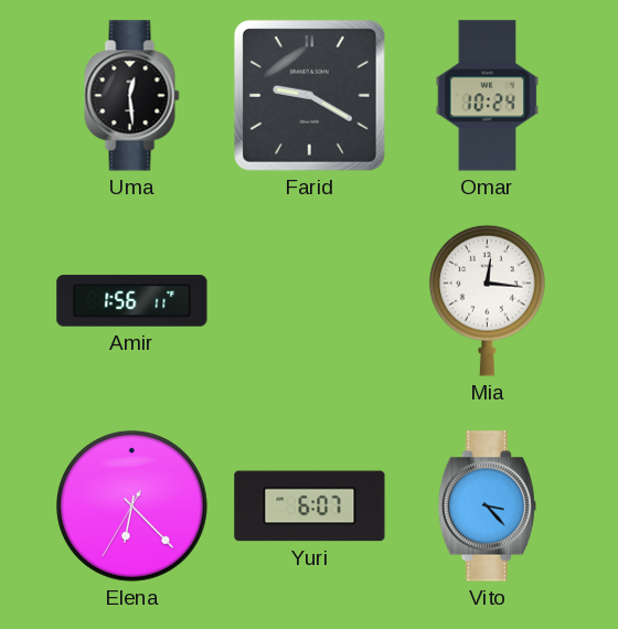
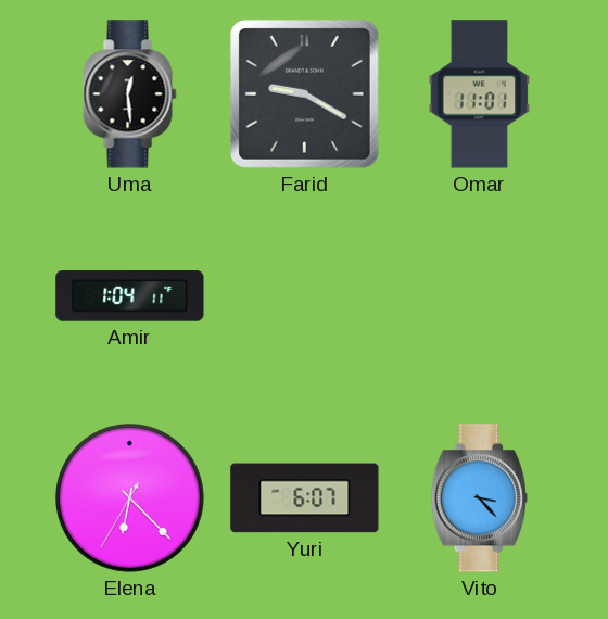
Omar: 10:24 -> 11:01
Amir: 1:56 -> 1:04
Mia: 12:16 -> none
